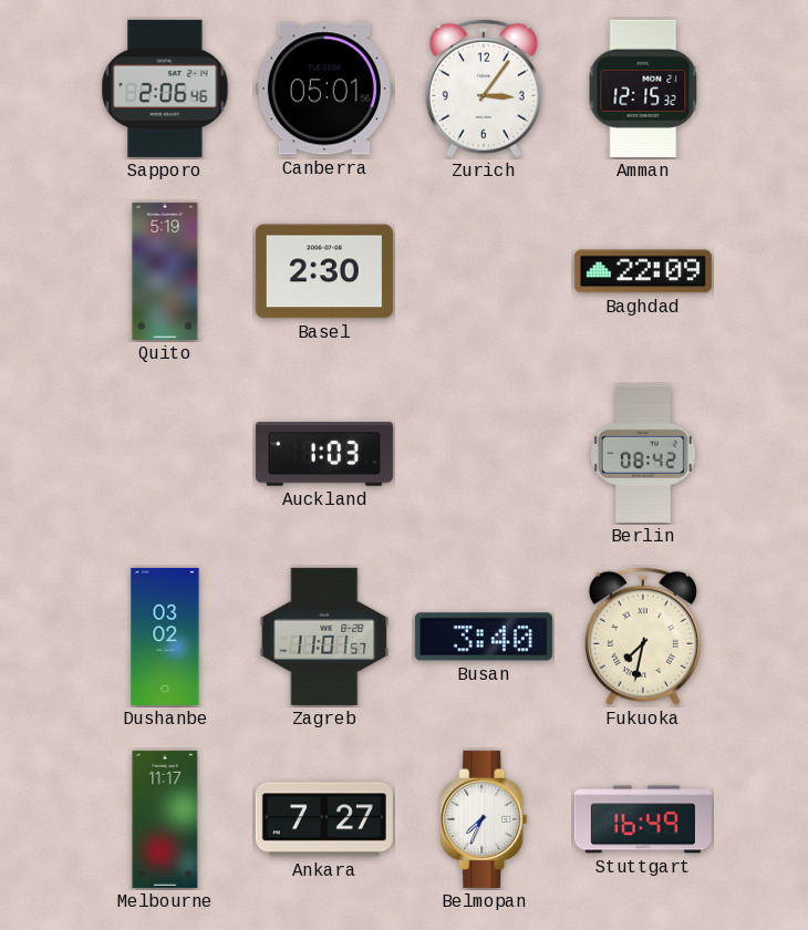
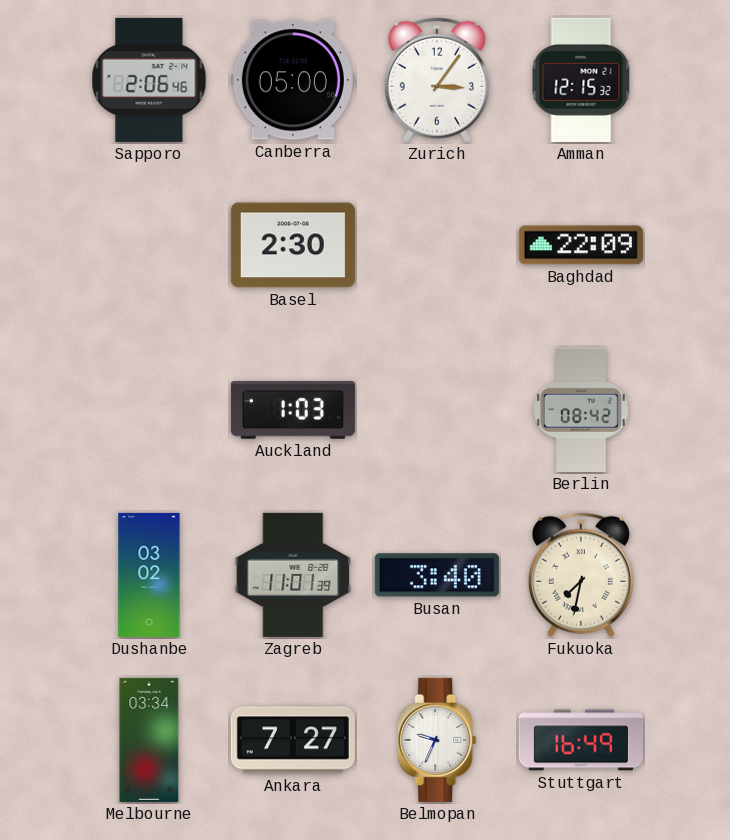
Canberra: 05:01 -> 05:00
Quito: 5:19 -> none
Zagreb: 11:01:57 -> 11:01:39
Melbourne: 11:17 -> 03:34
Belmopan: 7:34 -> 9:34
